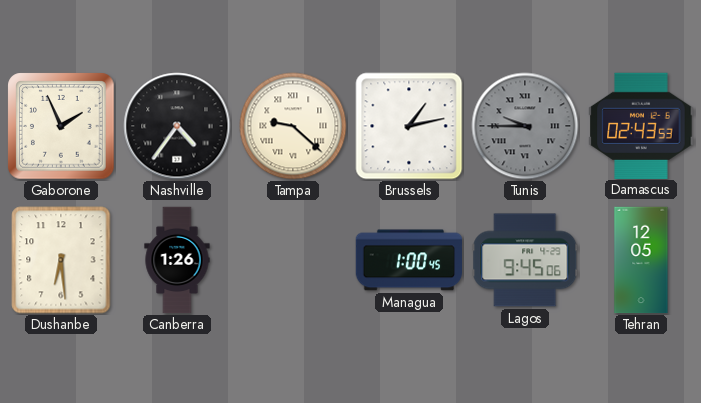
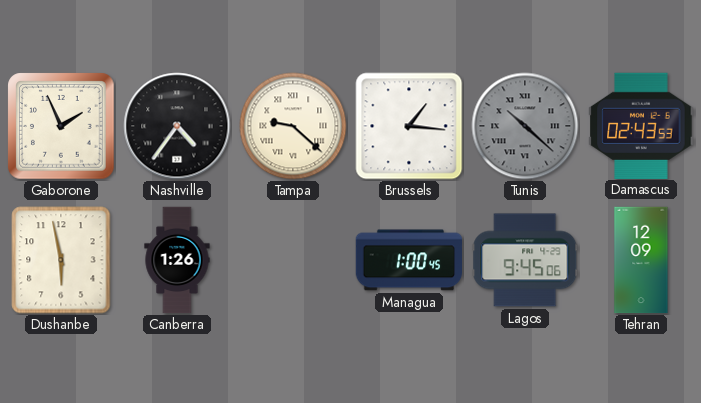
Brussels: 1:13 -> 1:16
Tunis: 9:45 -> 10:22
Dushanbe: 6:29 -> 5:58
Tehran: 12:05 -> 12:09
